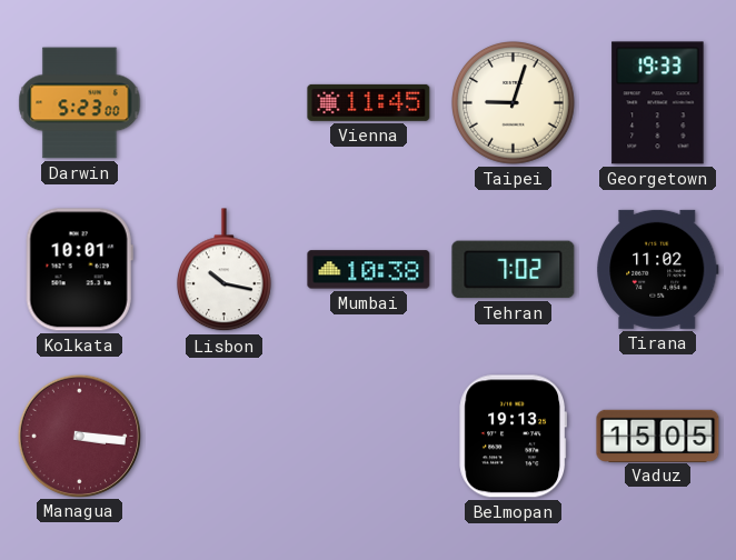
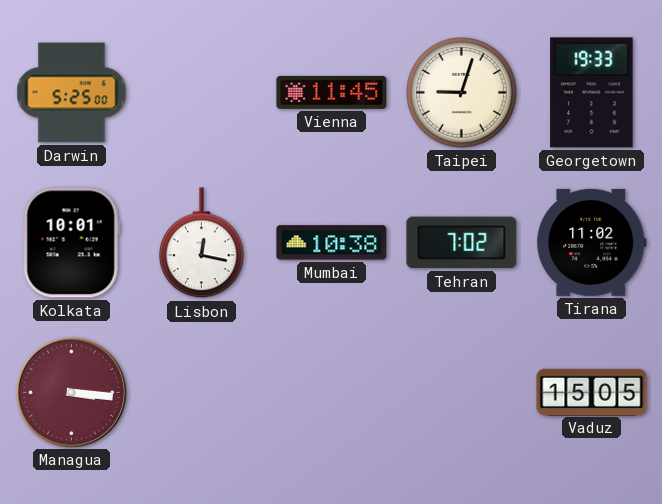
Darwin: 5:23 -> 5:25
Lisbon: 10:17 -> 12:17
Belmopan: 19:13 -> none
